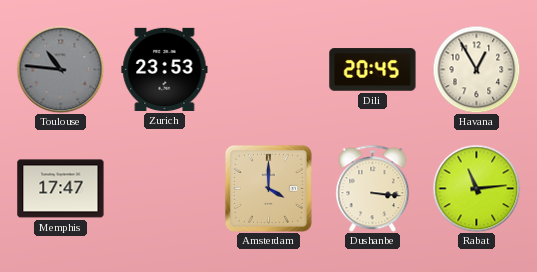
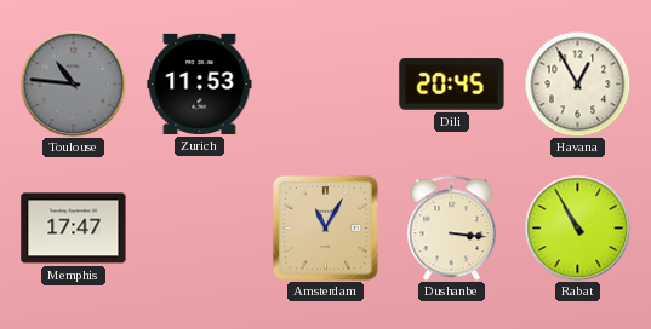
Zurich: 23:53 -> 11:53
Amsterdam: 4:00 -> 11:05
Rabat: 11:14 -> 10:55
